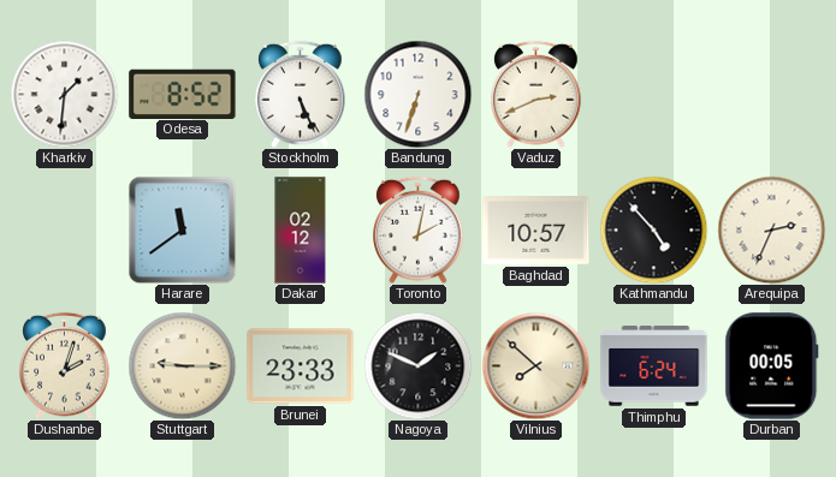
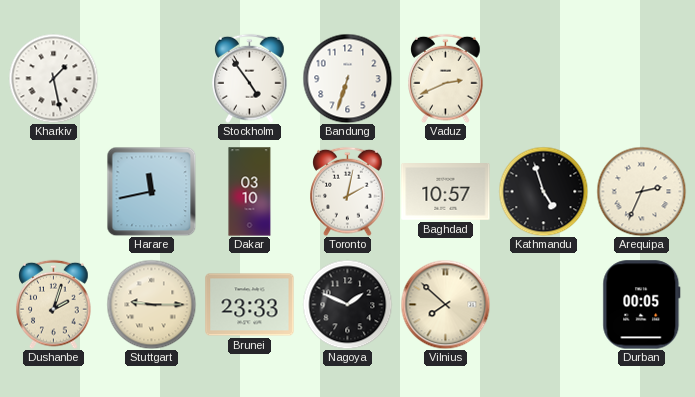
Kharkiv: 1:31 -> 1:28
Odesa: 8:52 -> none
Stockholm: 5:26 -> 4:54
Harare: 11:39 -> 11:43
Dakar: 02:12 -> 03:10
Kathmandu: 4:53 -> 4:57
Thimphu: 6:24 -> none
